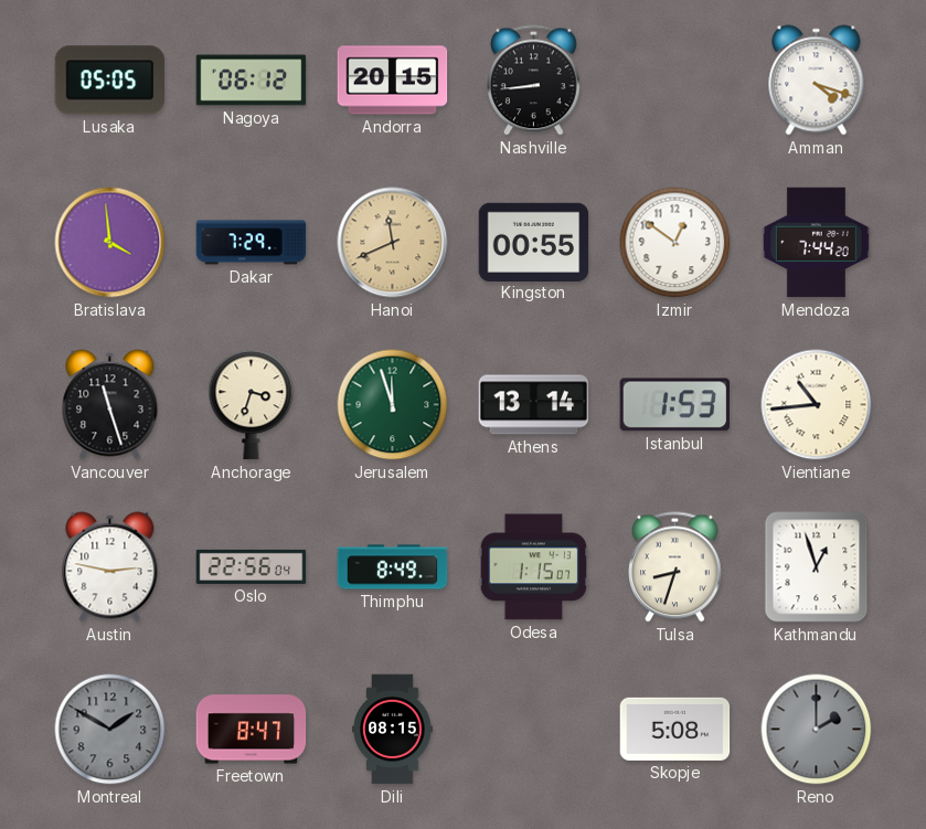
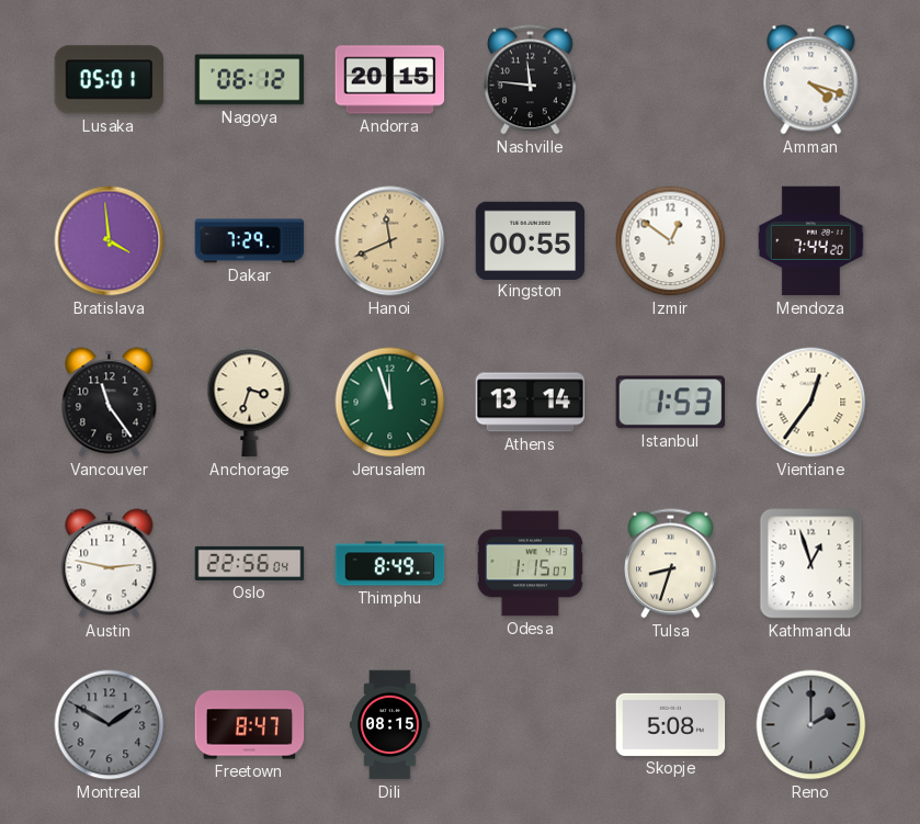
Lusaka: 05:05 -> 05:01
Nashville: 8:44 -> 11:46
Vancouver: 11:27 -> 11:24
Vientiane: 10:44 -> 12:36
